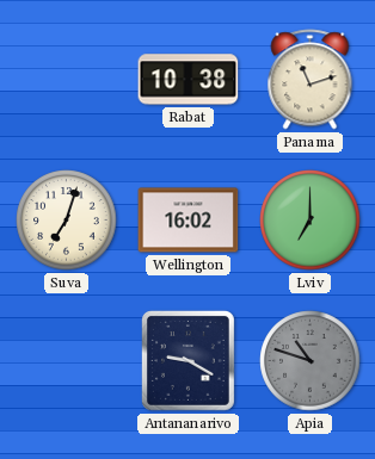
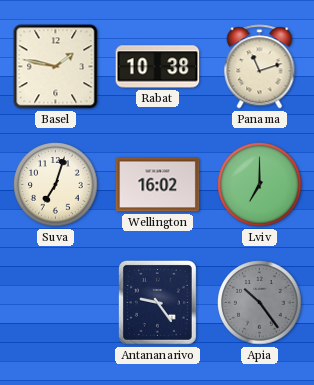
Basel: none -> 1:47
Antananarivo: 9:20 -> 9:24
Apia: 10:48 -> 10:24
